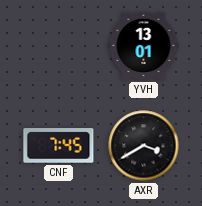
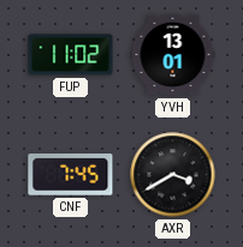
FUP: none -> 11:02
